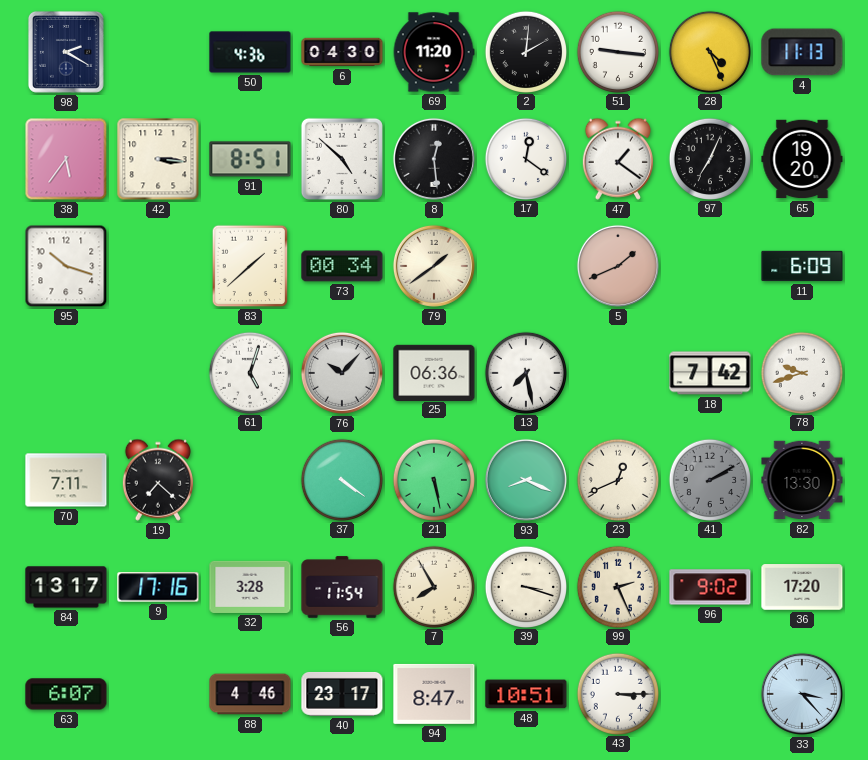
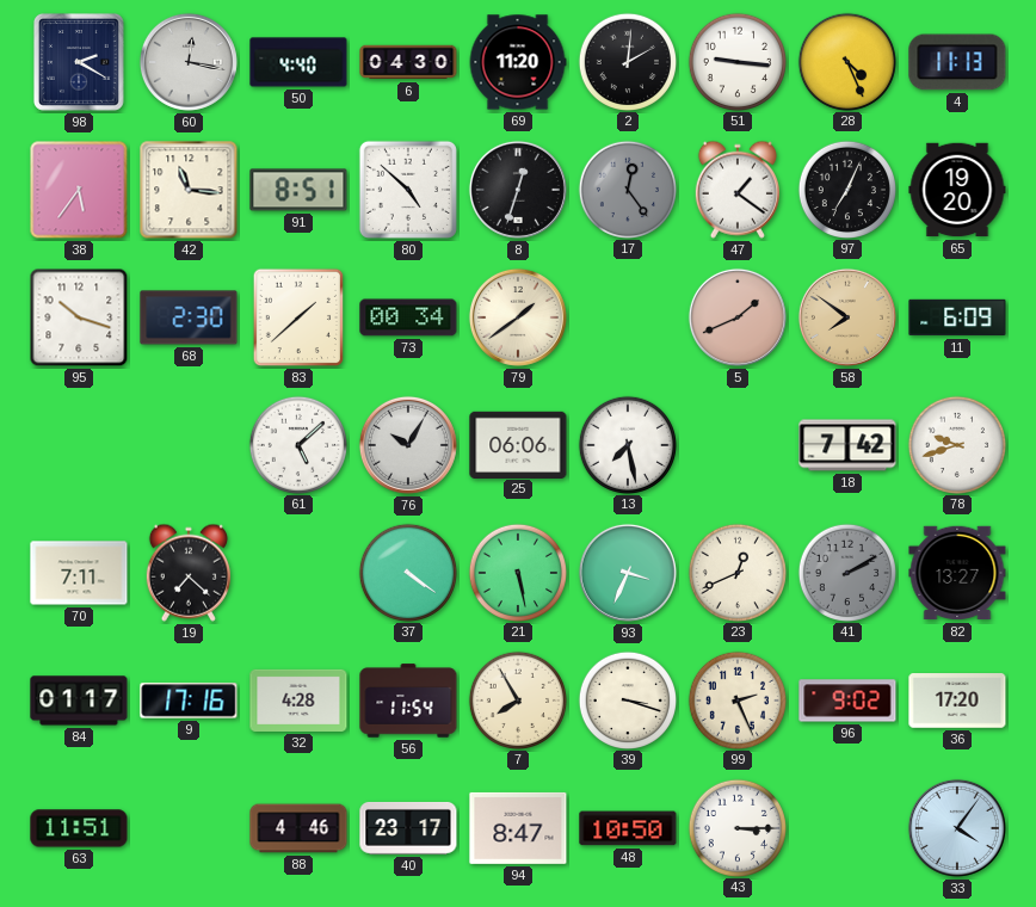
60: none -> 12:17
50: 4:36 -> 4:40
42: 3:16 -> 11:16
8: 12:29 -> 12:33
17: 12:21 -> 12:24
17 dial: white -> grey
68: none -> 2:30
58: none -> 7:51
61: 5:03 -> 5:08
76: 10:07 -> 10:05
25: 06:36 -> 06:06
93: 8:19 -> 3:34
82: 13:30 -> 13:27
84: 13:17 -> 01:17
32: 3:28 -> 4:28
63: 6:07 -> 11:51
48: 10:51 -> 10:50
33: 3:23 -> 4:06
